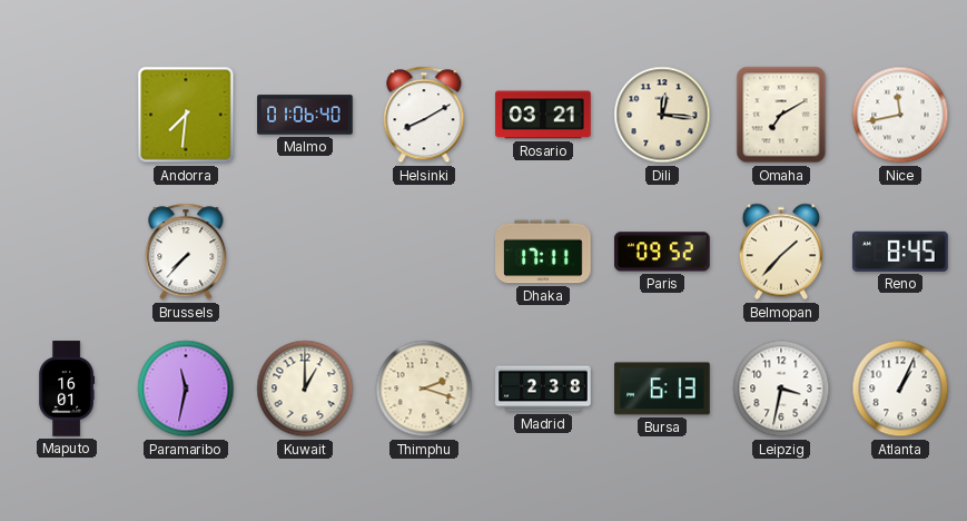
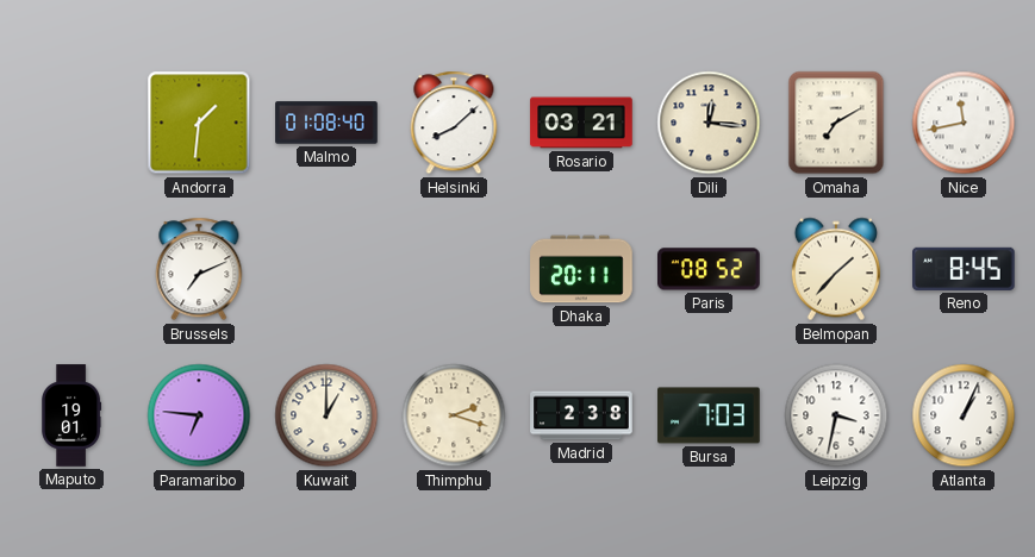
Andorra: 7:31 -> 1:31
Malmo: 01:06 -> 01:08
Helsinki: 8:10 -> 8:08
Brussels: 7:37 -> 7:11
Dhaka: 17:11 -> 20:11
Paris: 09:52 -> 08:52
Maputo: 16:01 -> 19:01
Paramaribo: 11:32 -> 6:46
Bursa: 6:13 -> 7:03
